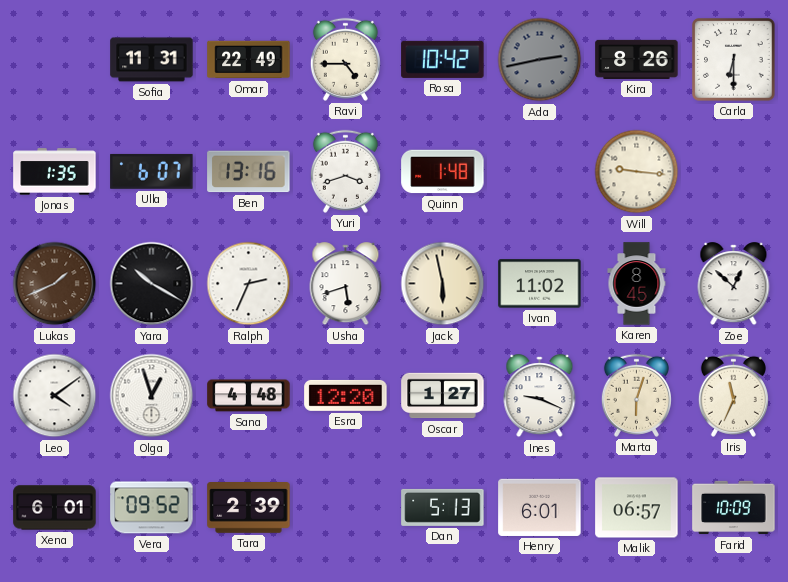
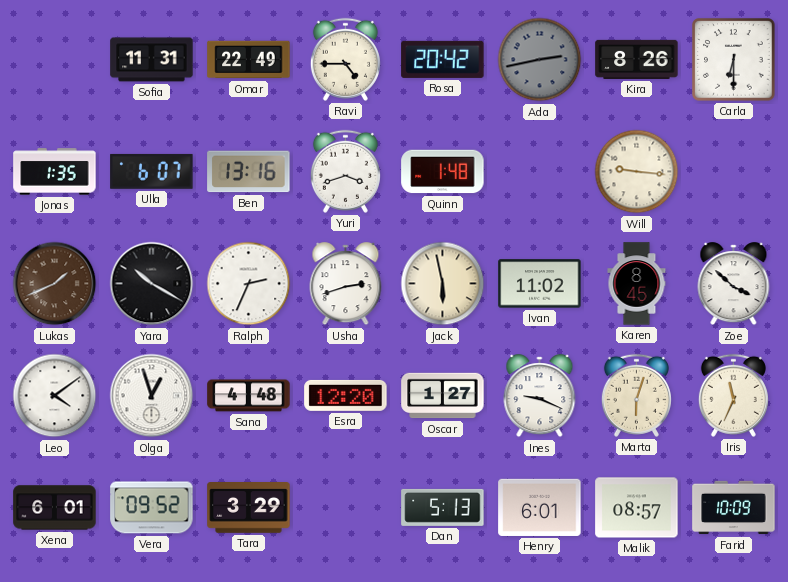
Rosa: 10:42 -> 20:42
Usha: 5:42 -> 2:42
Zoe: 12:52 -> 3:52
Tara: 2:39 -> 3:29
Malik: 06:57 -> 08:57
